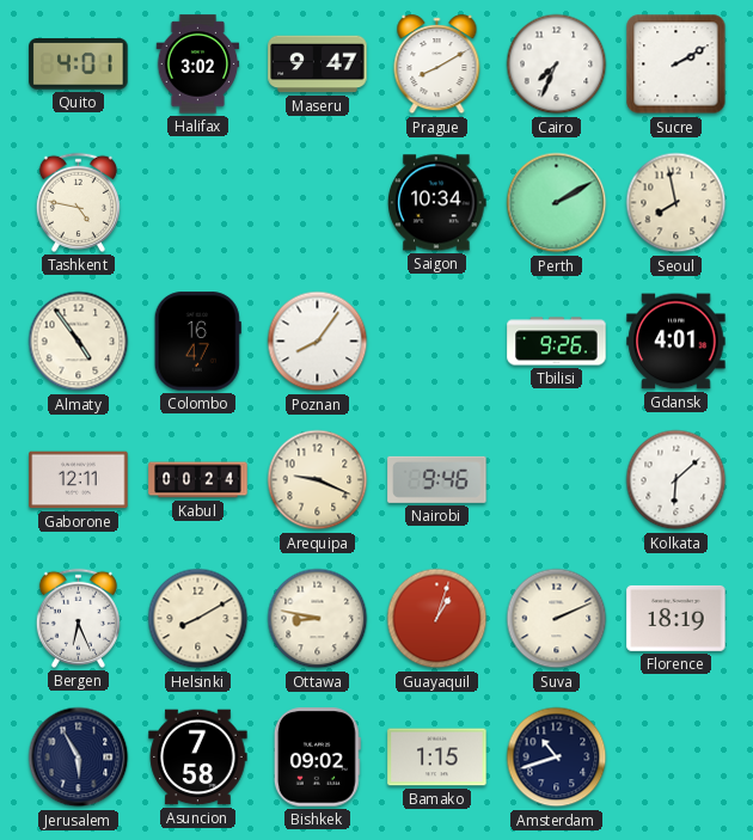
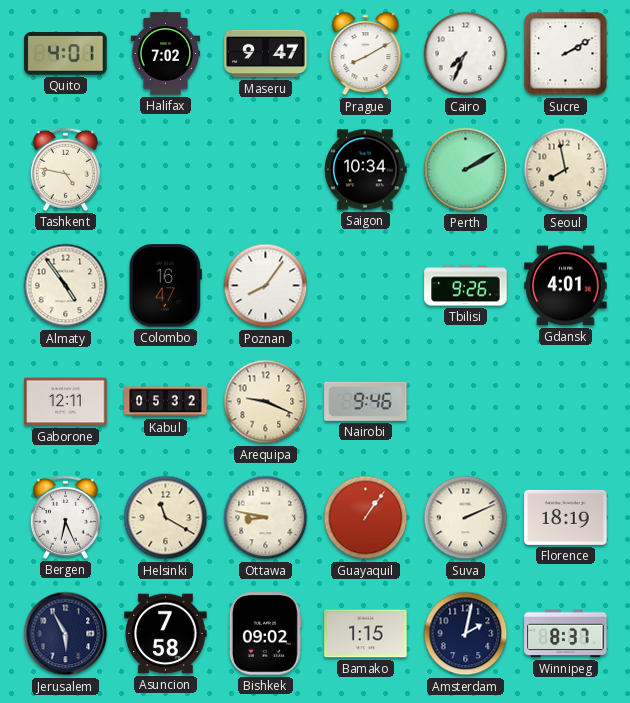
Halifax: 3:02 -> 7:02
Kabul: 00:24 -> 05:32
Kolkata: 6:08 -> none
Helsinki: 8:10 -> 11:20
Guayaquil: 1:03 -> 1:06
Amsterdam: 10:42 -> 2:02
Winnipeg: none -> 8:37
